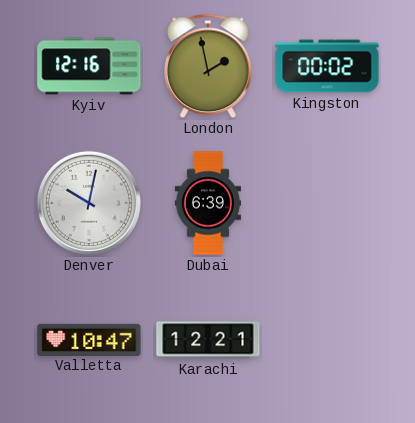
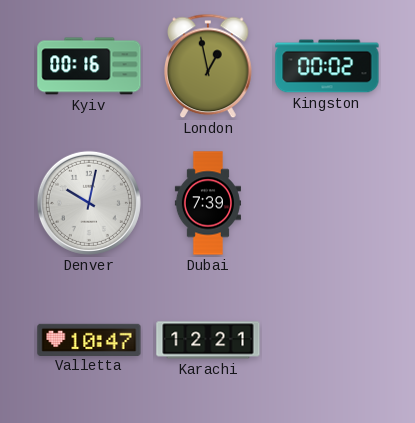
Kyiv: 12:16 -> 00:16
London: 1:58 -> 12:58
Dubai: 6:39 -> 7:39
